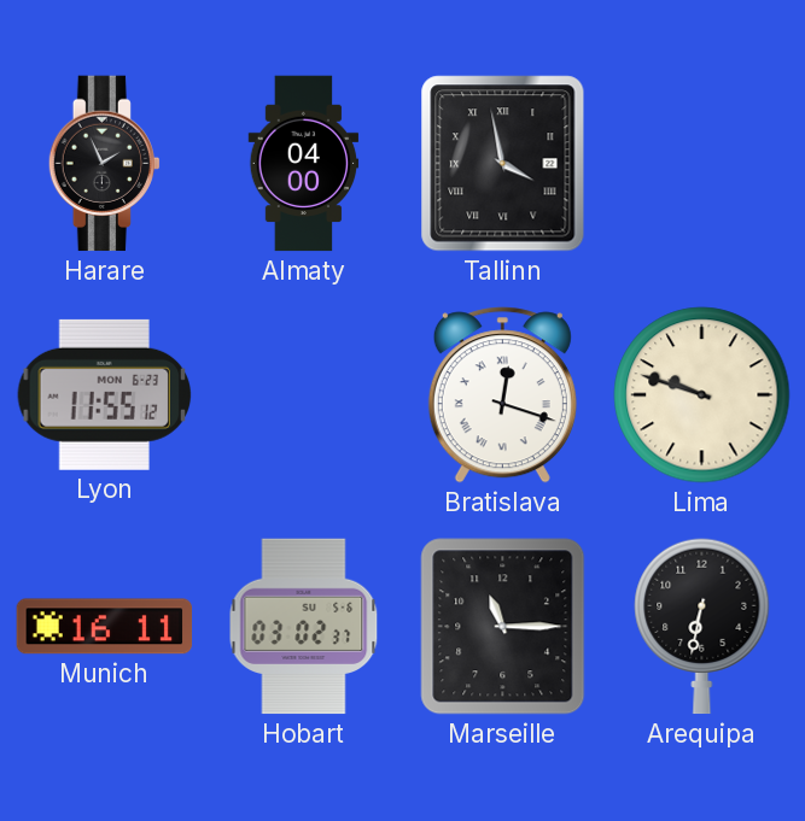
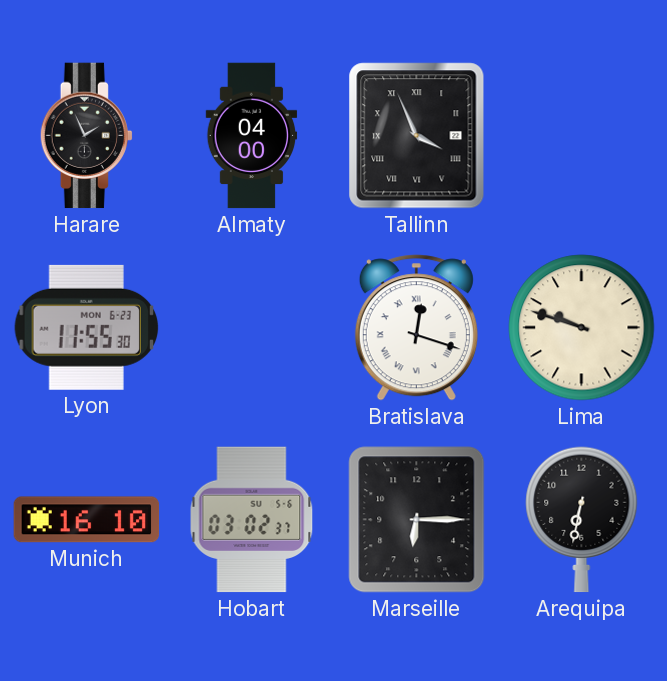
Tallinn: 3:58 -> 3:56
Lyon: 11:55:12 -> 11:55:30
Munich: 16:11 -> 16:10
Marseille: 11:15 -> 6:15
